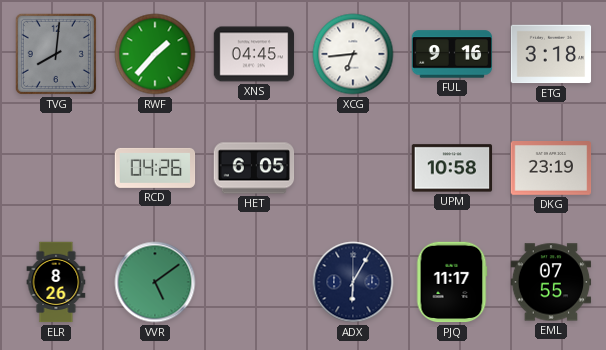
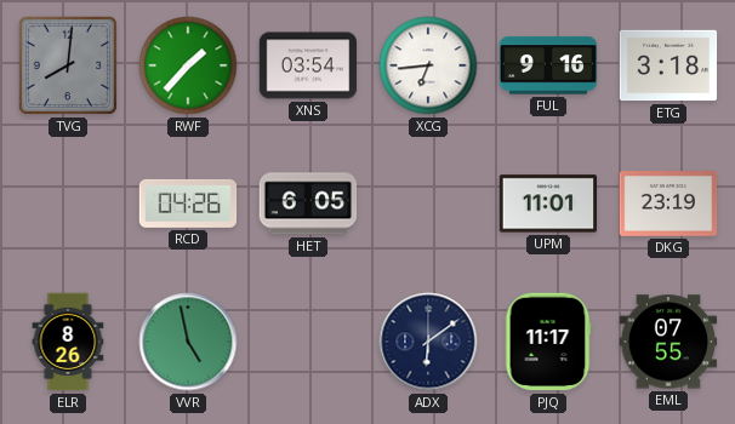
XNS: 04:45 -> 03:54
UPM: 10:58 -> 11:01
VVR: 5:09 -> 4:58
ADX: 6:05 -> 6:09
